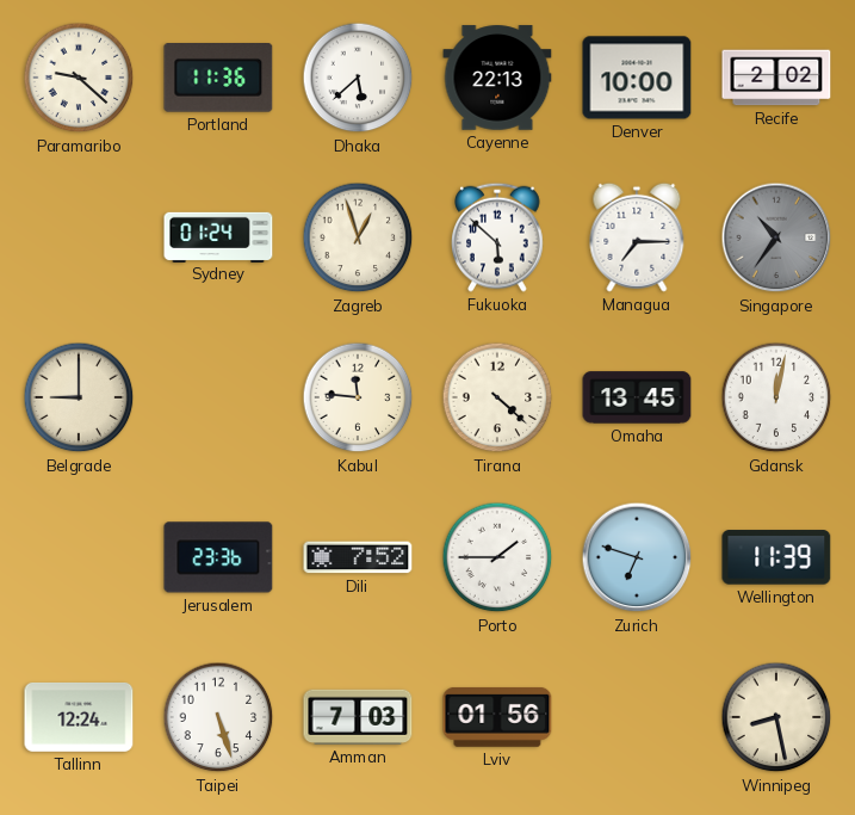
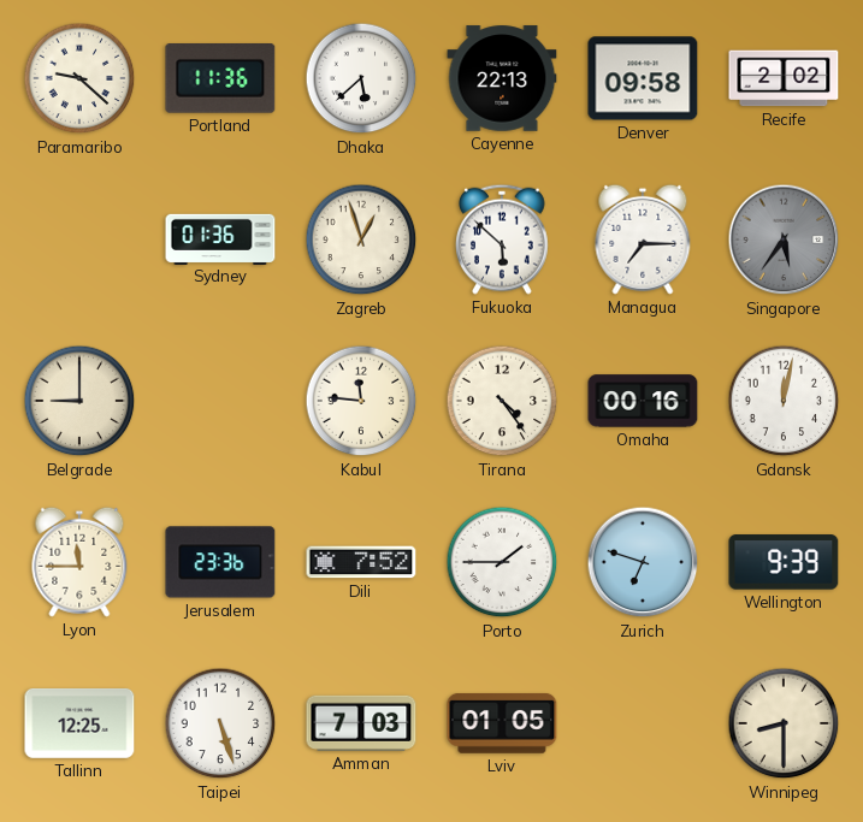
Denver: 10:00 -> 09:58
Sydney: 01:24 -> 01:36
Singapore: 10:36 -> 5:36
Tirana: 4:22 -> 4:24
Omaha: 13:45 -> 00:16
Lyon: none -> 11:45
Wellington: 11:39 -> 9:39
Tallinn: 12:24 -> 12:25
Lviv: 01:56 -> 01:05
Winnipeg: 8:28 -> 8:30
